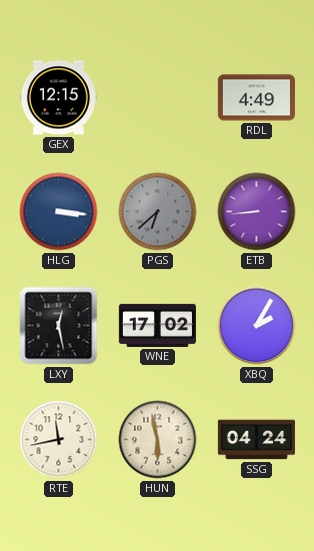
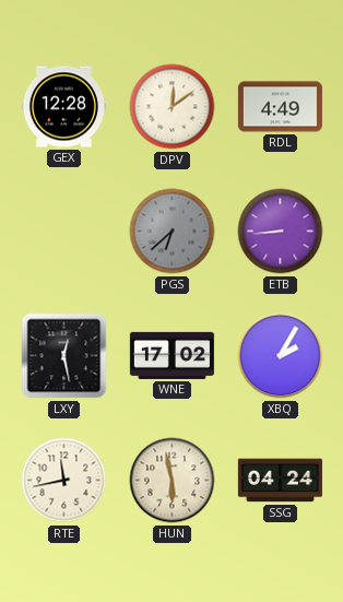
GEX: 12:15 -> 12:28
DPV: none -> 12:09
HLG: 3:16 -> none
